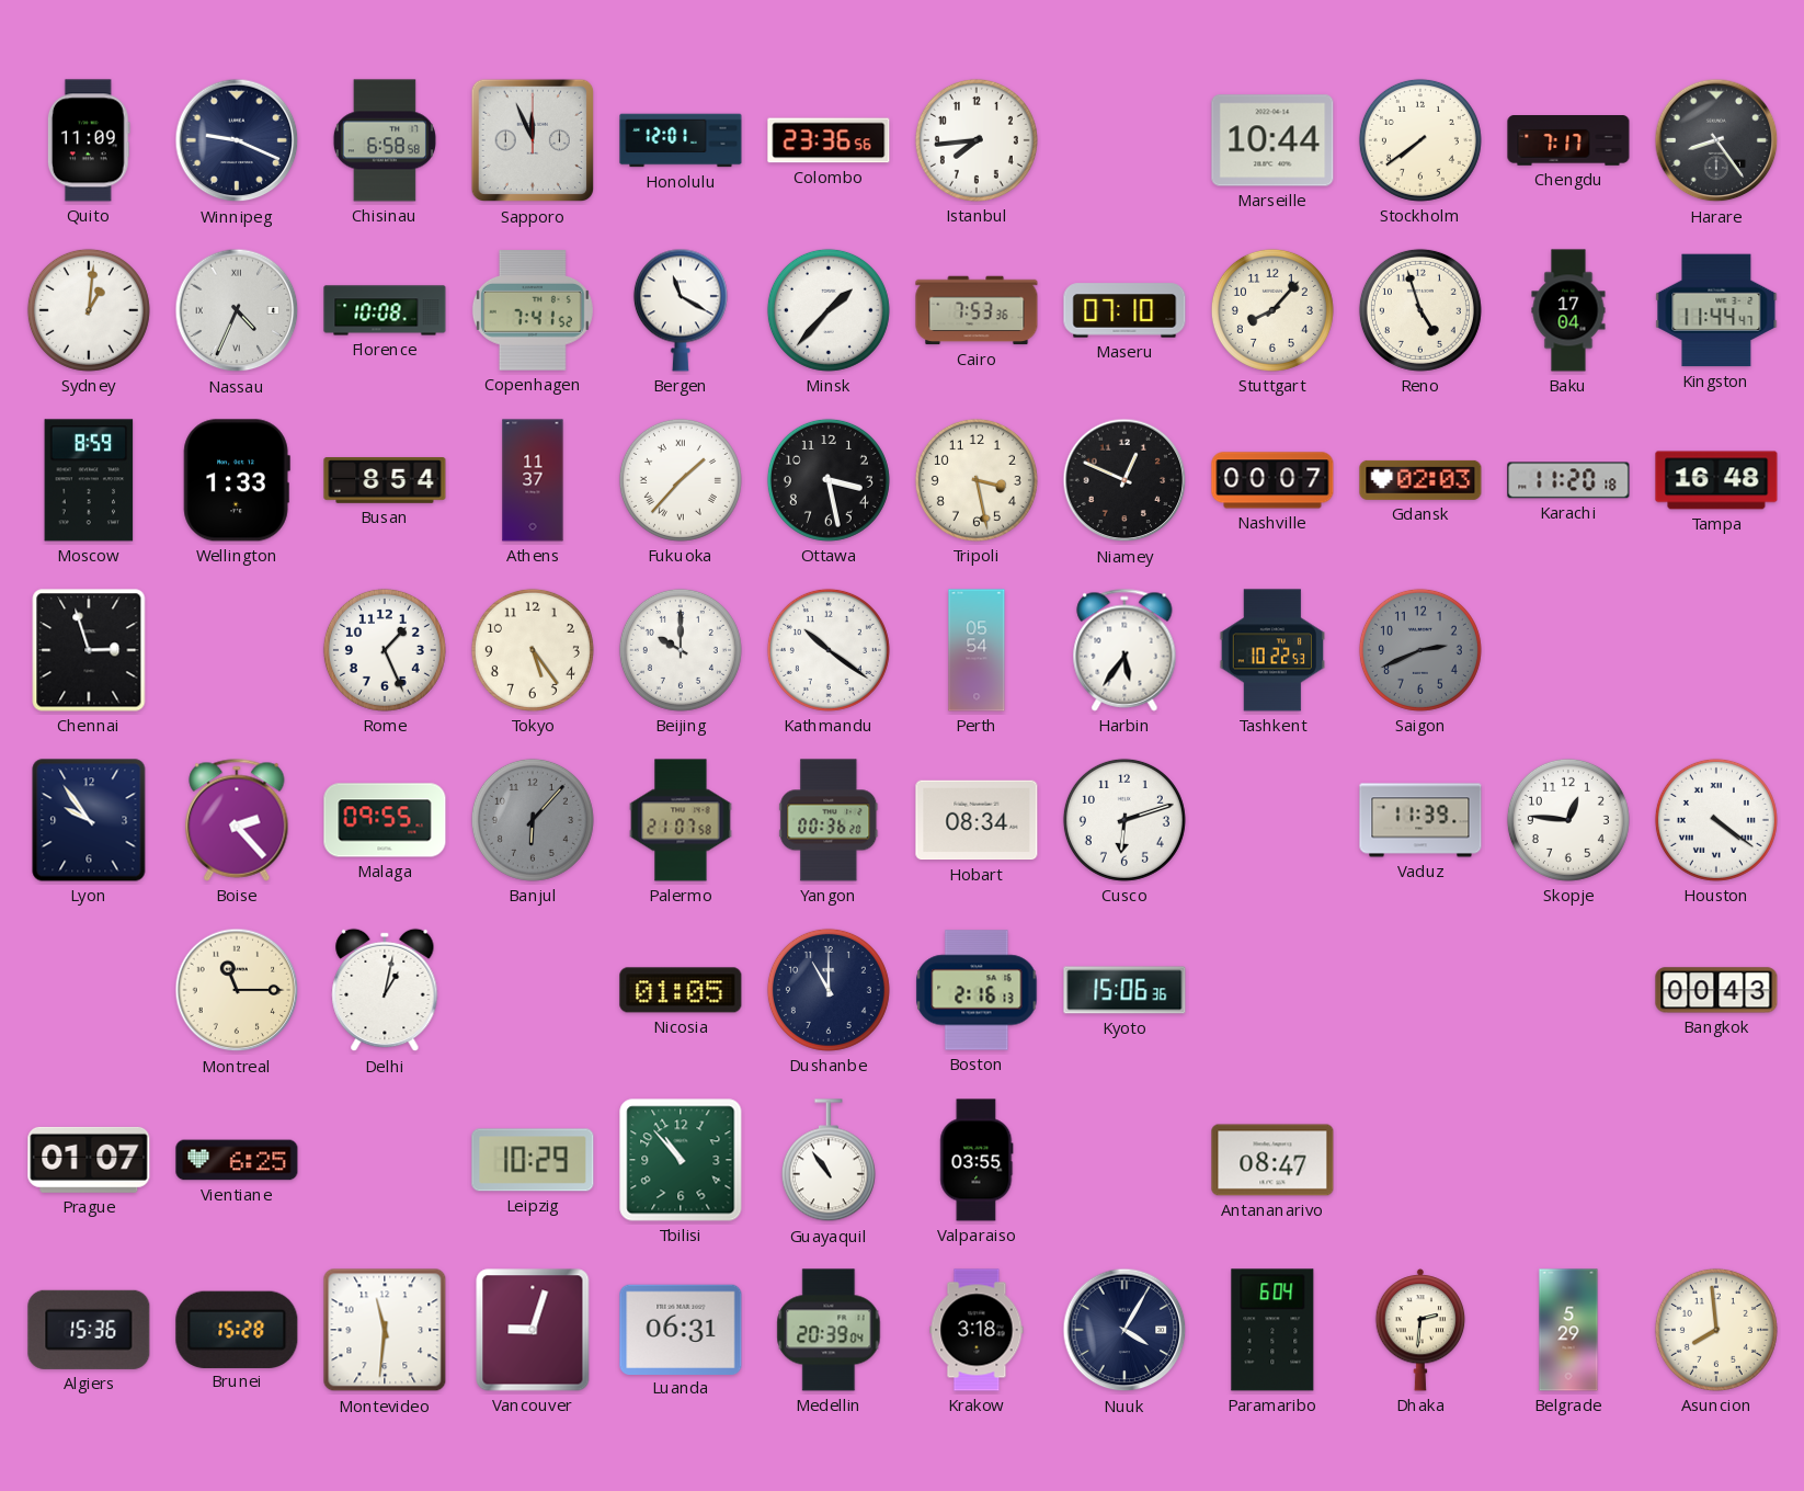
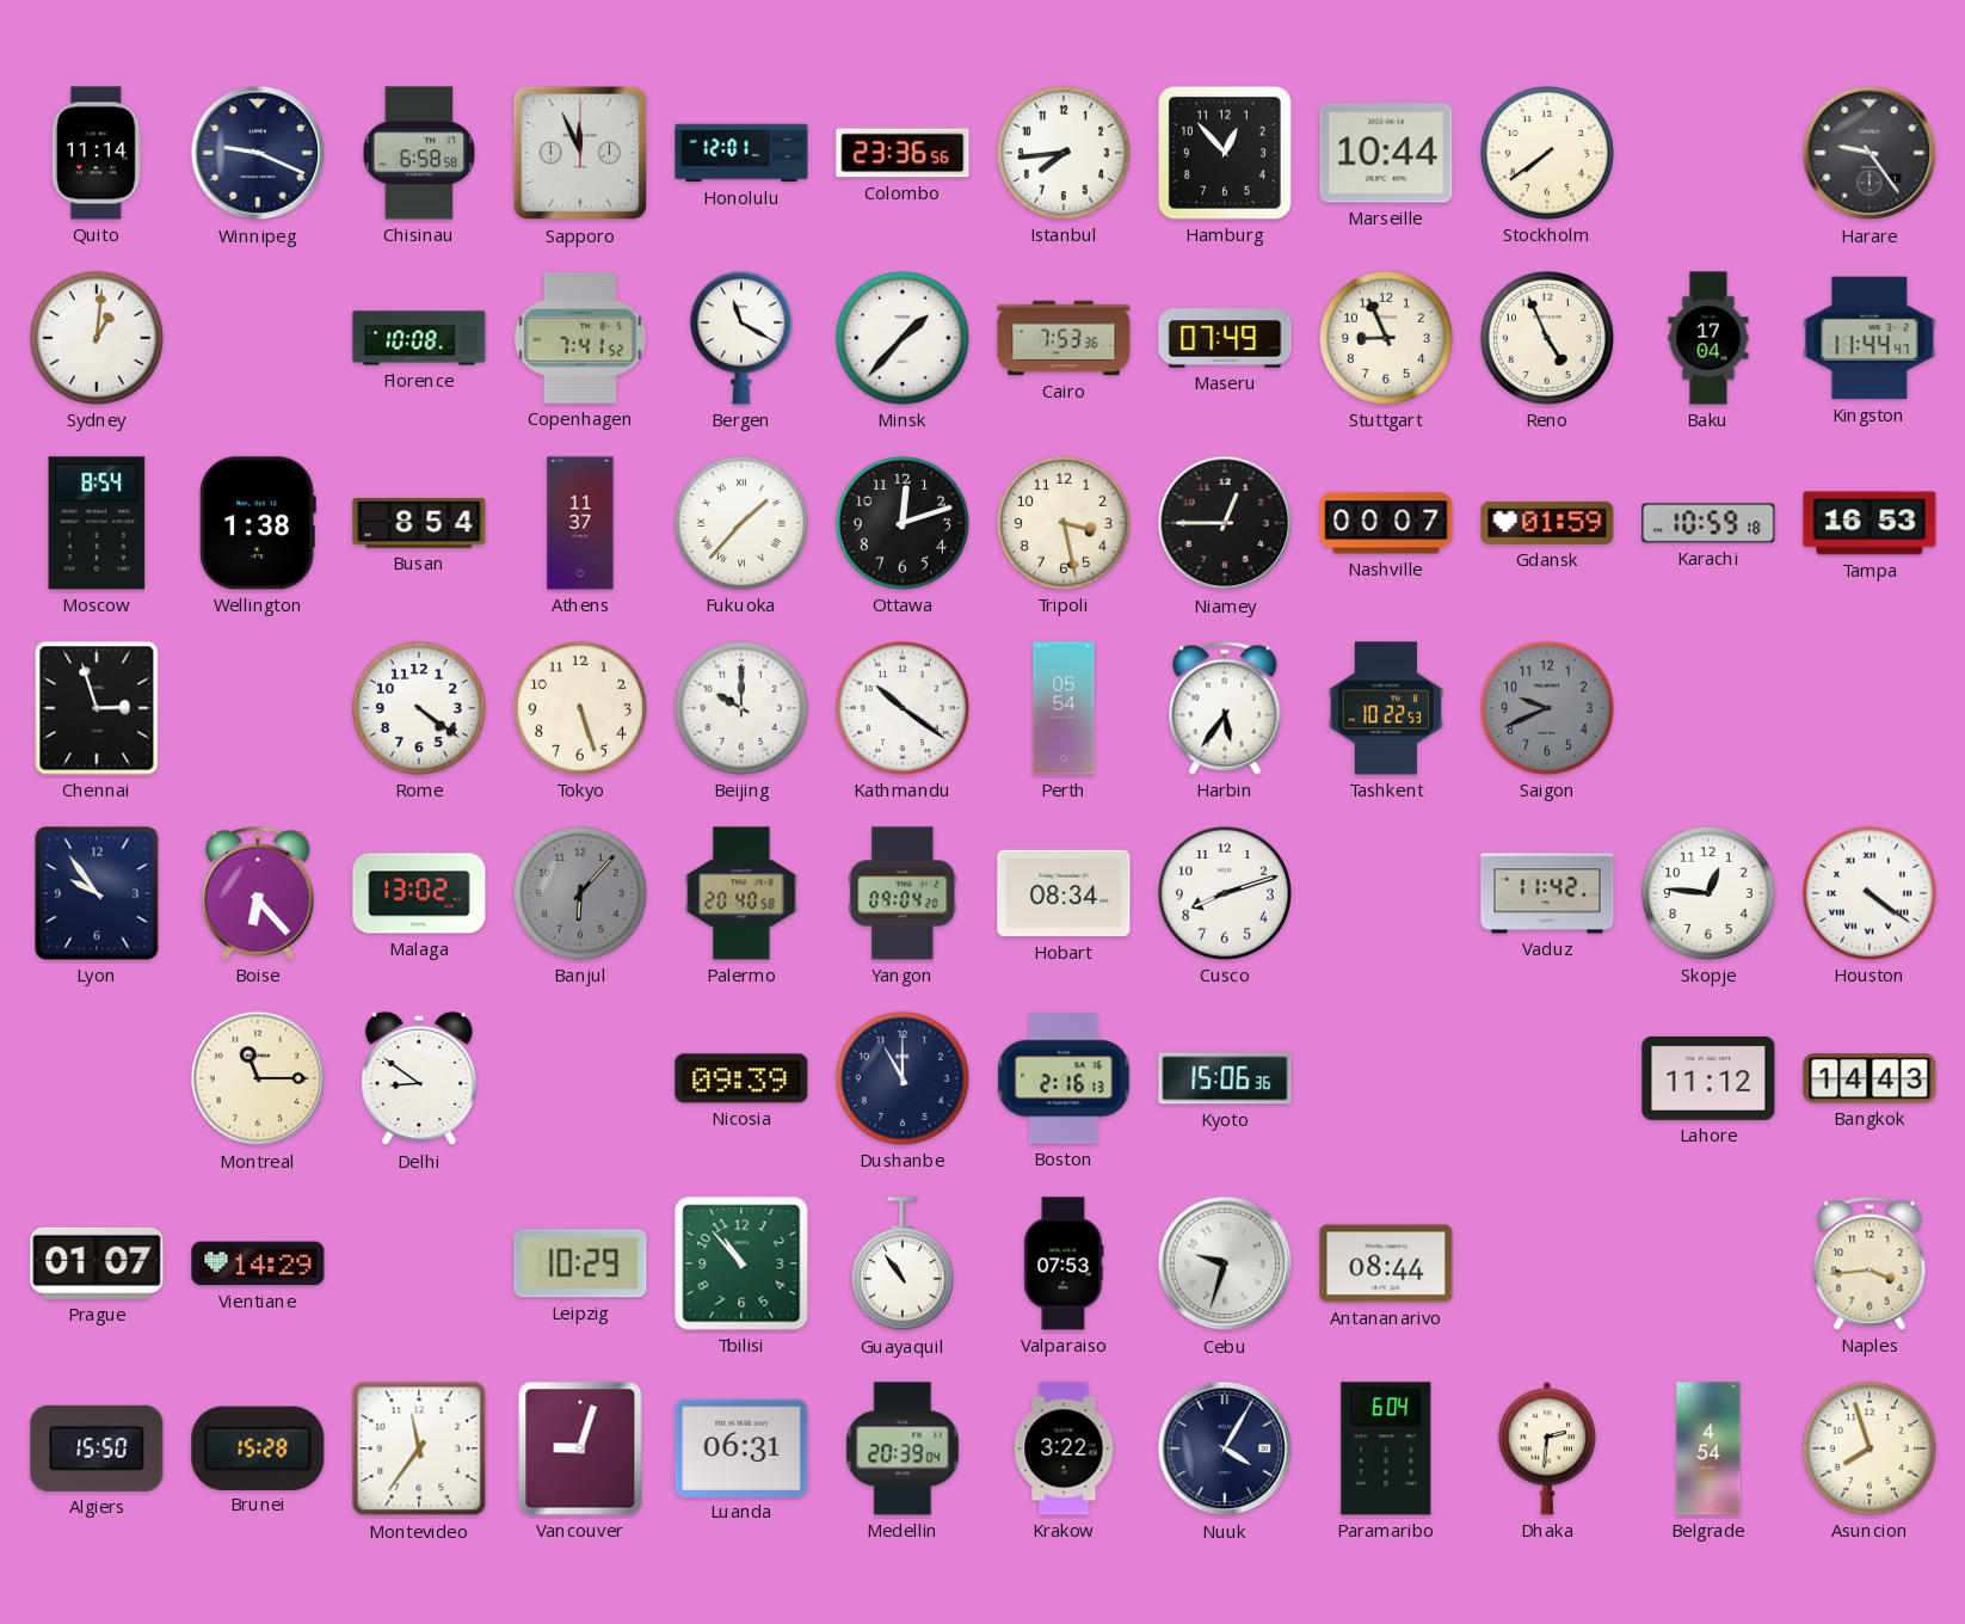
Quito: 11:09 -> 11:14
Hamburg: none -> 12:53
Chengdu: 7:17 -> none
Harare: 8:24 -> 9:24
Nassau: 4:34 -> none
Maseru: 07:10 -> 07:49
Stuttgart: 8:07 -> 8:56
Reno: 4:57 -> 4:56
Moscow: 8:59 -> 8:54
Wellington: 1:33 -> 1:38
Ottawa: 3:28 -> 12:12
Niamey: 12:49 -> 12:45
Gdansk: 02:03 -> 01:59
Karachi: 11:20 -> 10:59
Tampa: 16:48 -> 16:53
Rome: 1:26 -> 4:21
Tokyo: 5:24 -> 5:27
Saigon: 2:41 -> 9:41
Boise: 2:23 -> 6:23
Malaga: 09:55 -> 13:02
Palermo: 21:07 -> 20:40
Yangon: 00:36 -> 09:04
Cusco: 6:12 -> 8:12
Vaduz: 11:39 -> 11:42
Delhi: 1:02 -> 8:51
Nicosia: 01:05 -> 09:39
Lahore: none -> 11:12
Bangkok: 00:43 -> 14:43
Vientiane: 6:25 -> 14:29
Valparaiso: 03:55 -> 07:53
Cebu: none -> 9:33
Antananarivo: 08:47 -> 08:44
Naples: none -> 3:44
Algiers: 15:36 -> 15:50
Montevideo: 11:31 -> 11:36
Krakow: 3:18 -> 3:22
Belgrade: 5:29 -> 4:54
Asuncion: 7:59 -> 7:57
